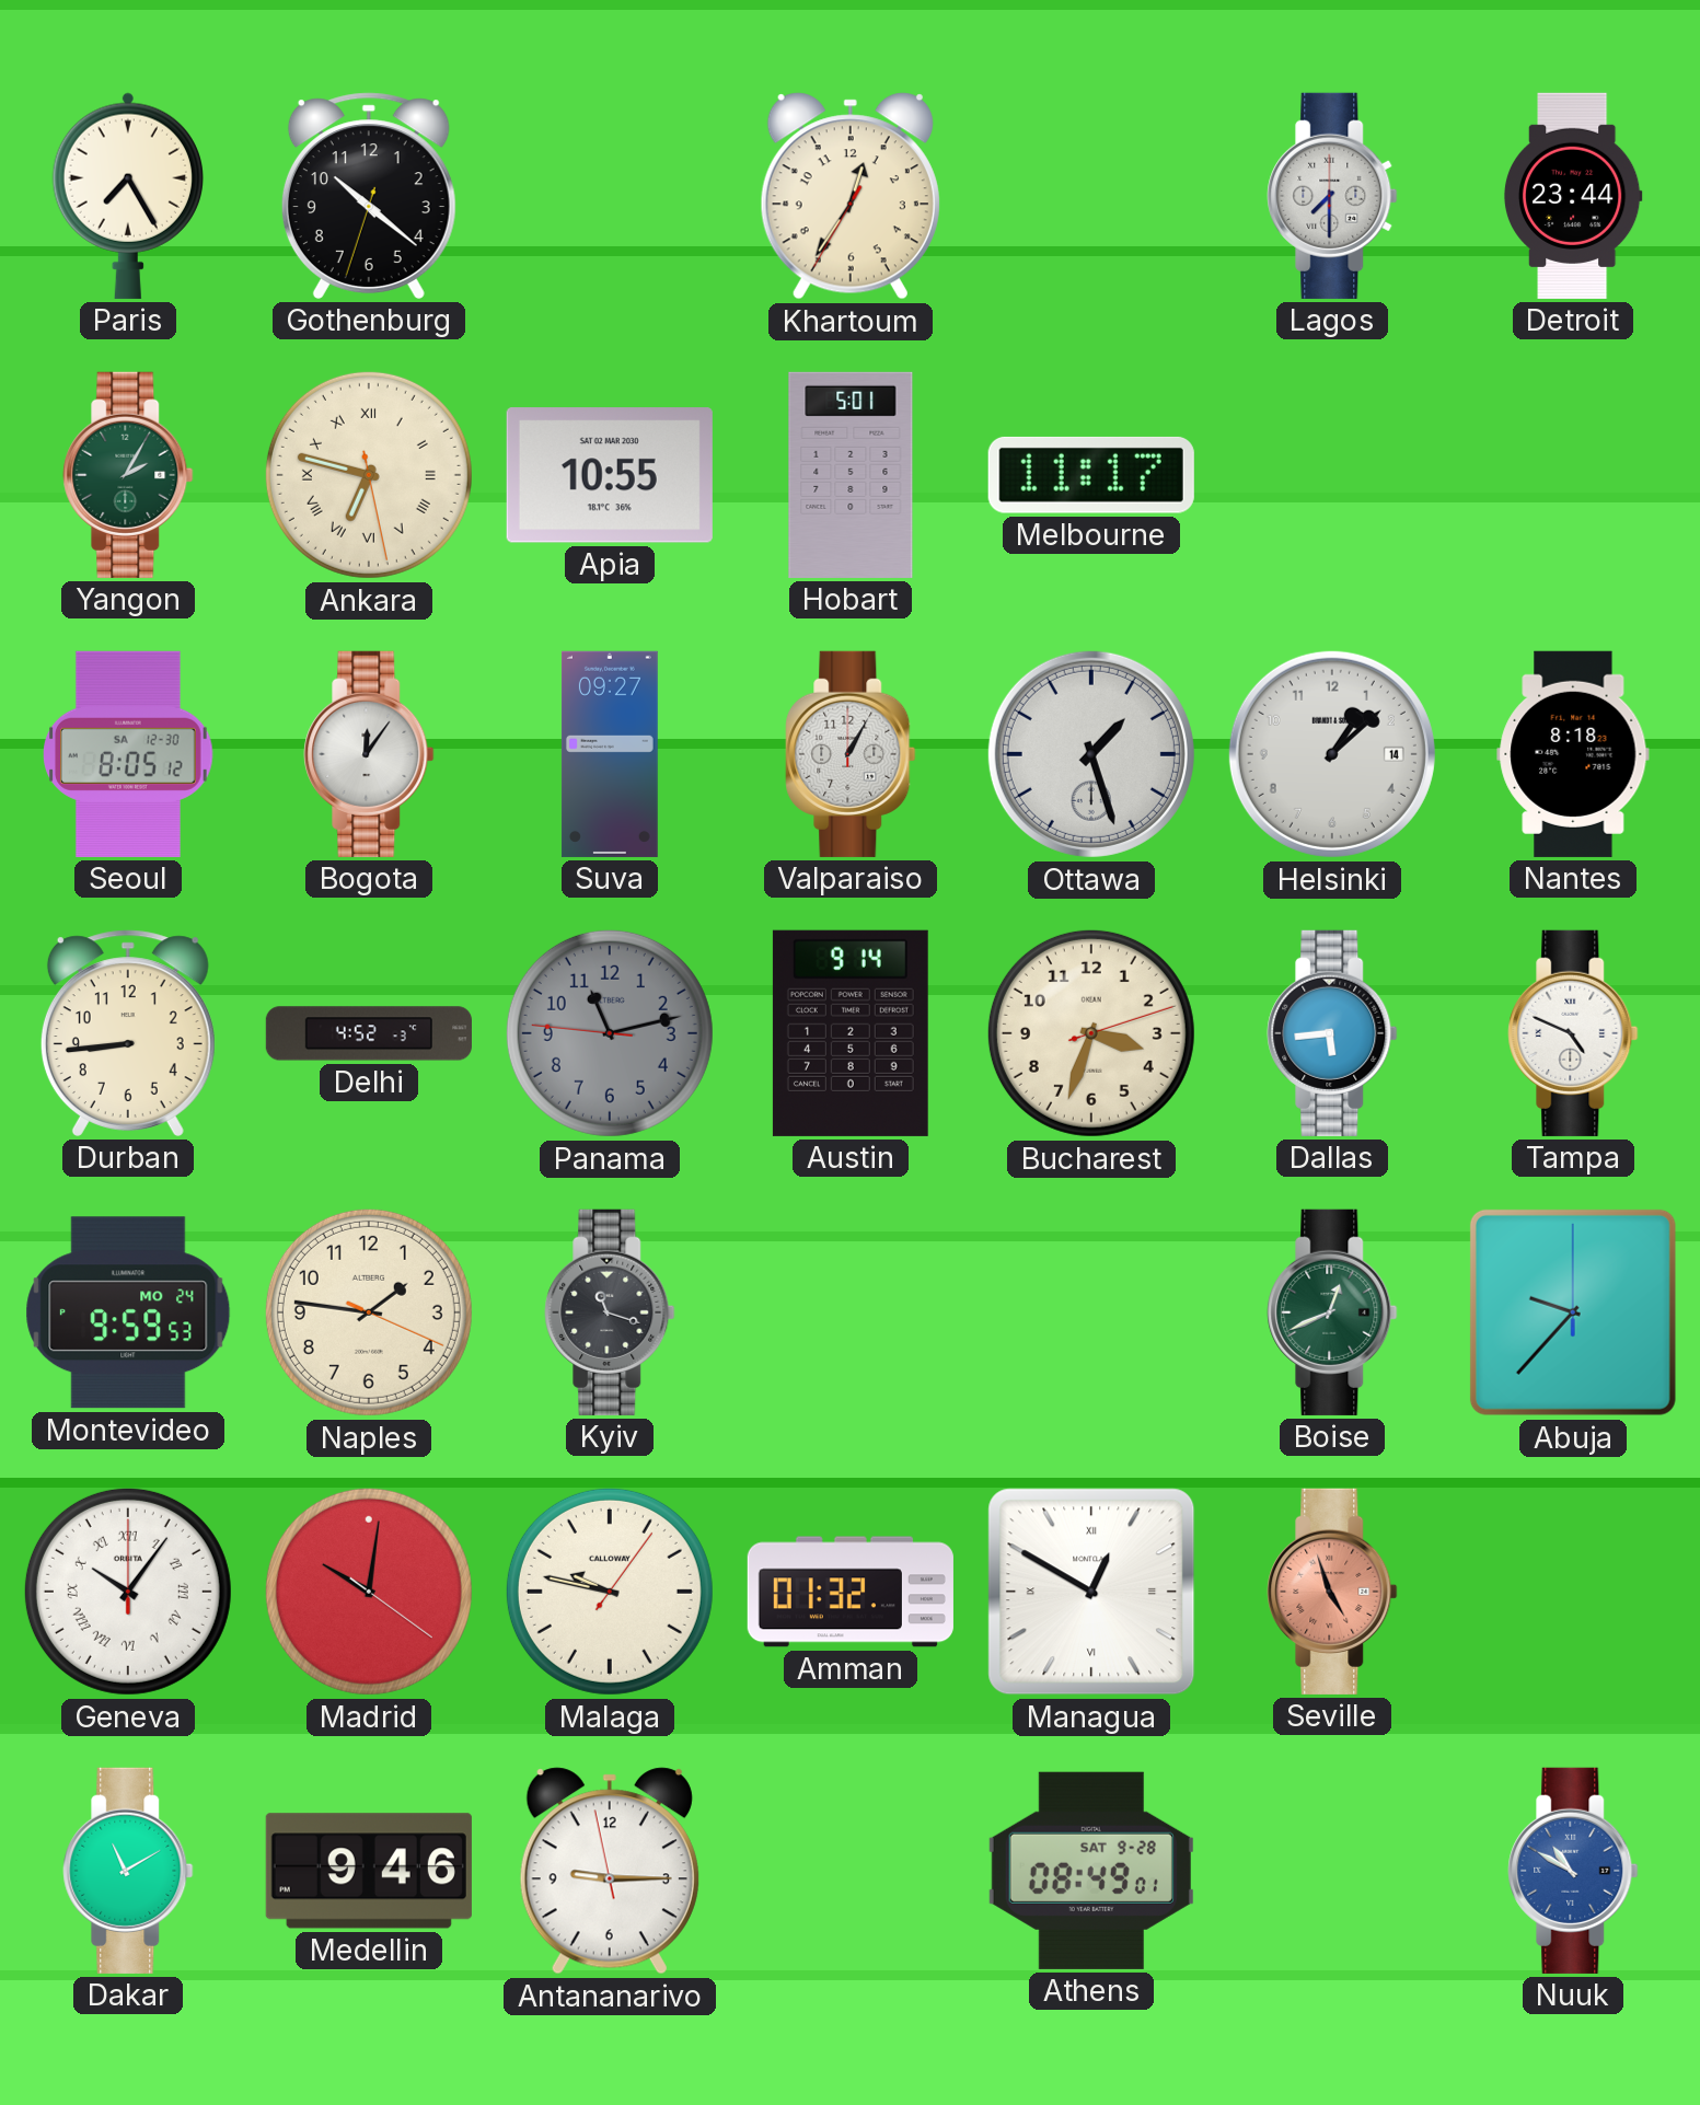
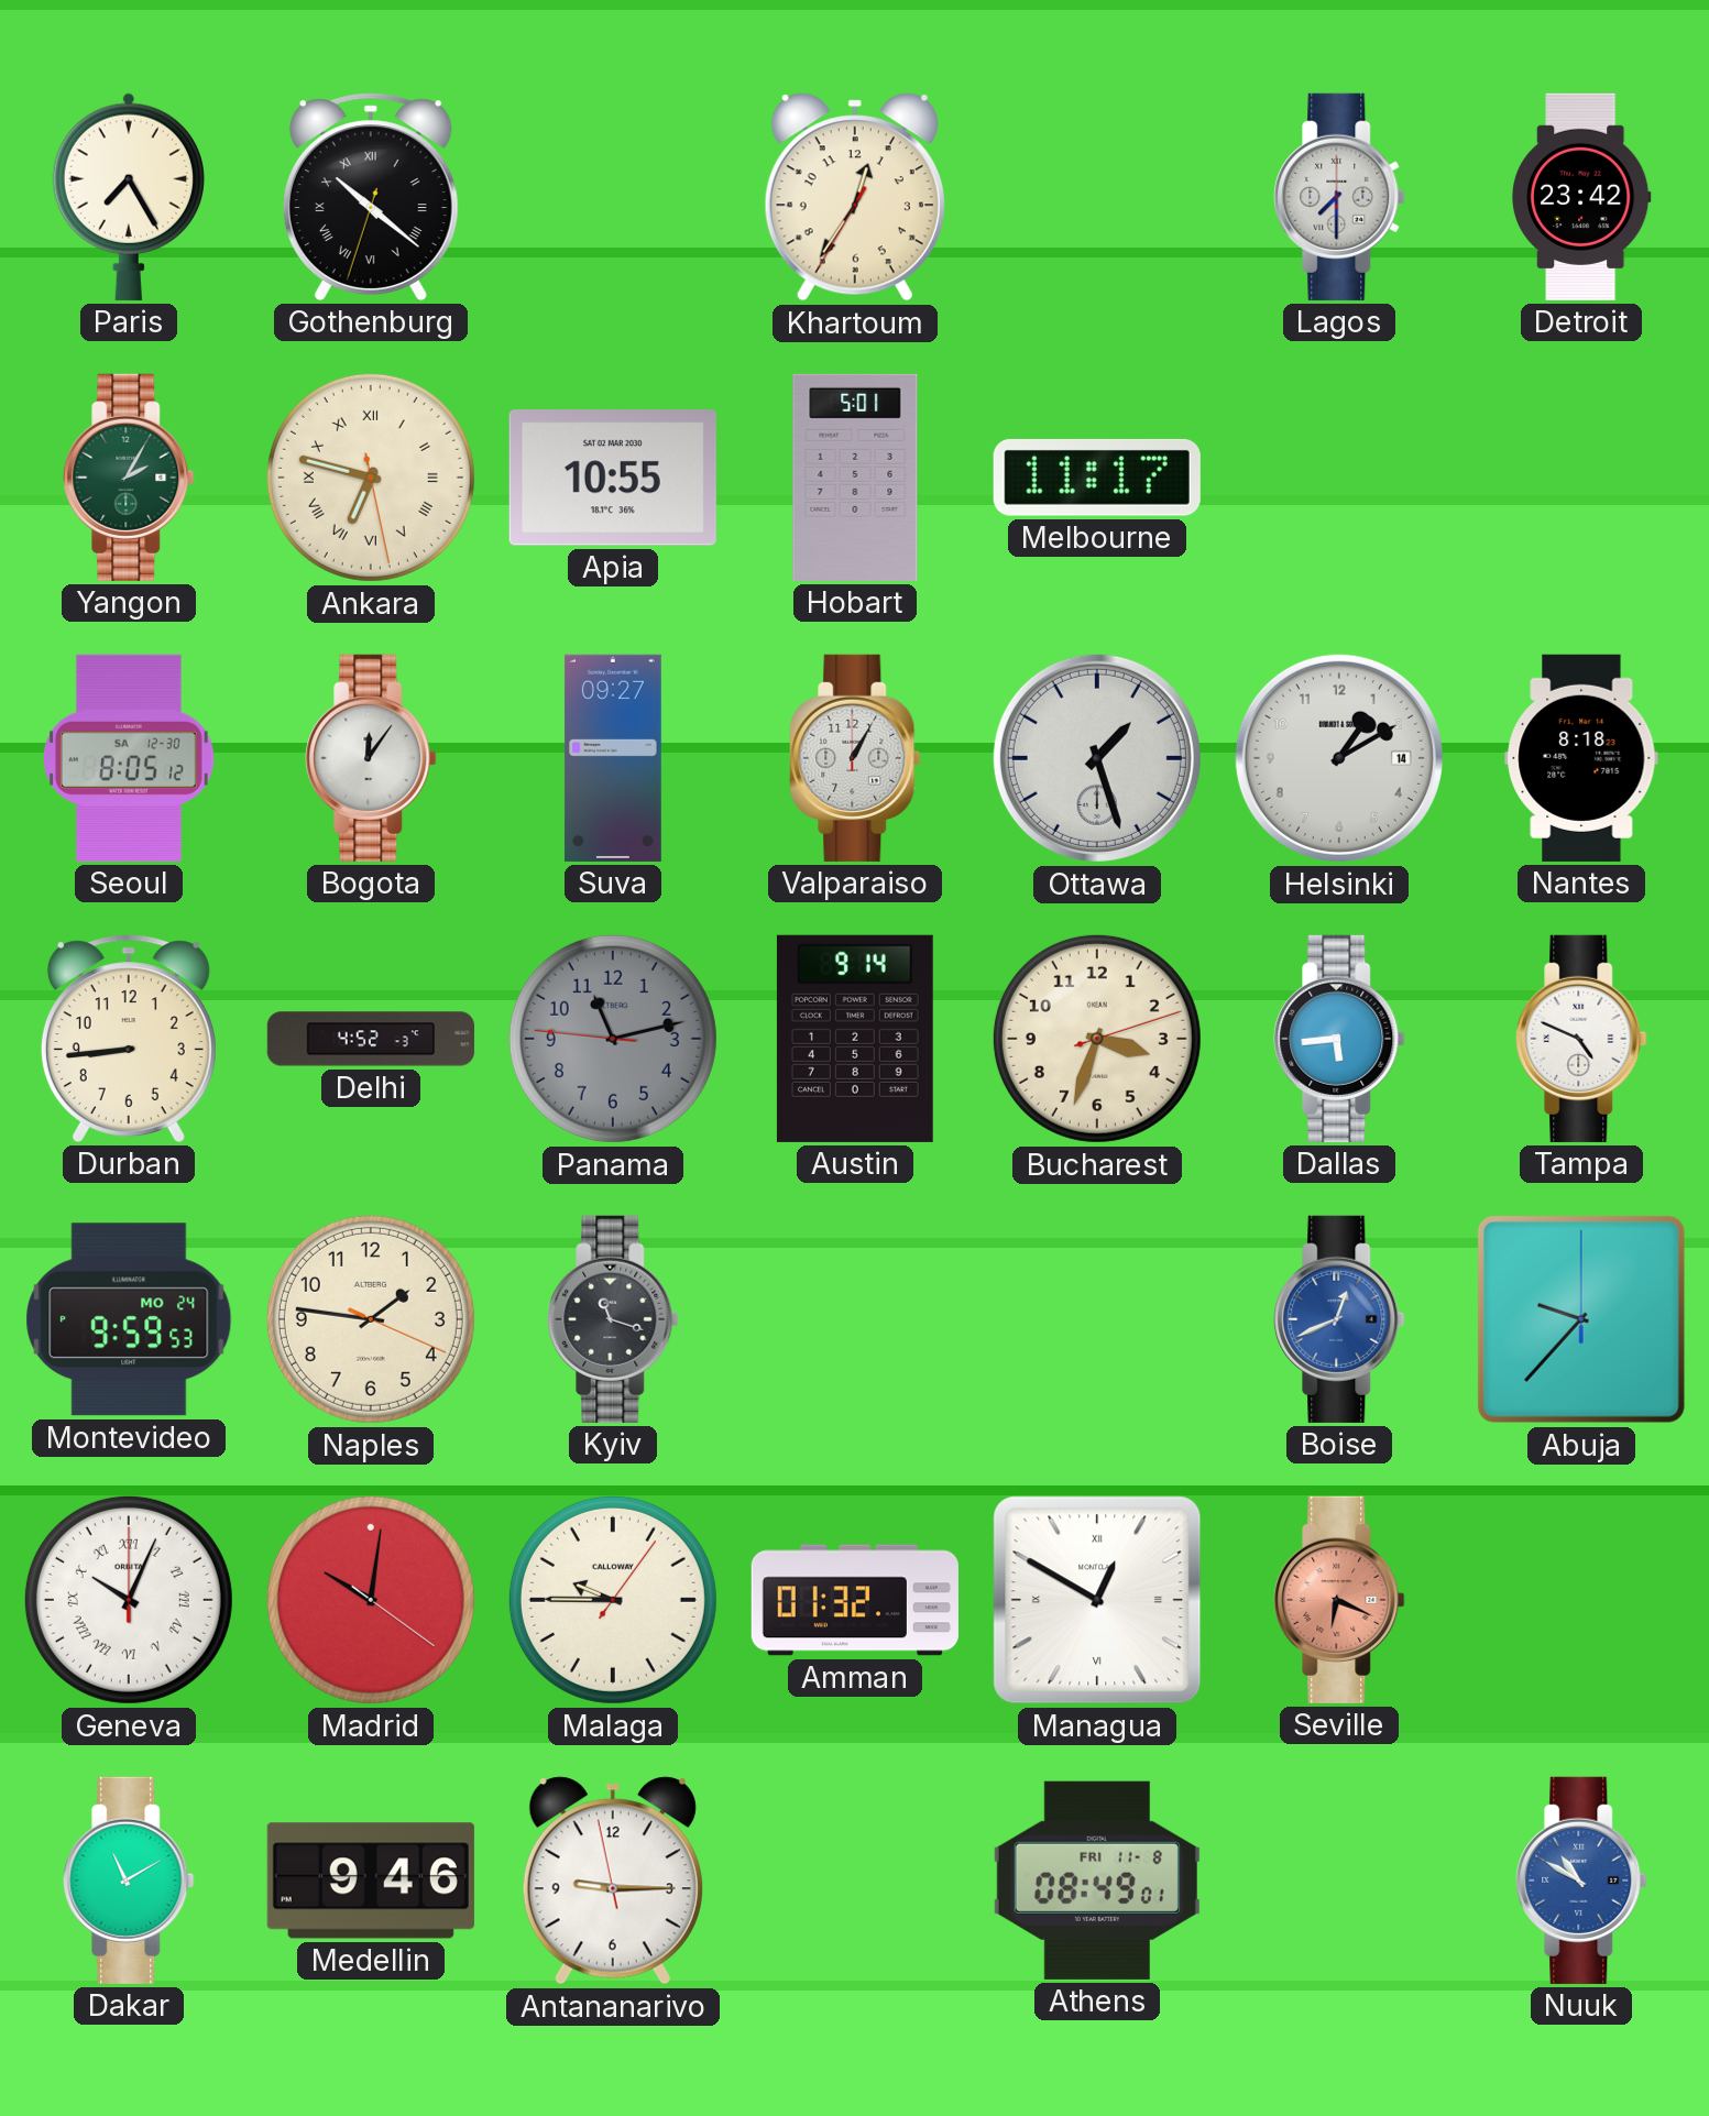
Gothenburg numerals: Arabic -> Roman
Detroit: 23:44 -> 23:42
Helsinki: 1:08 -> 1:10
Boise dial: green -> blue
Geneva: 10:06 -> 10:04
Malaga: 9:47 -> 9:45
Seville: 4:57 -> 6:19
Athens date: SAT 9-28 -> FRI 11-8
